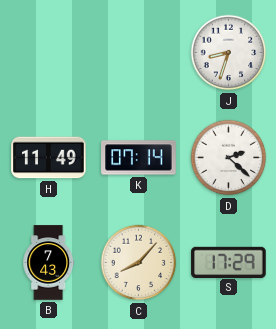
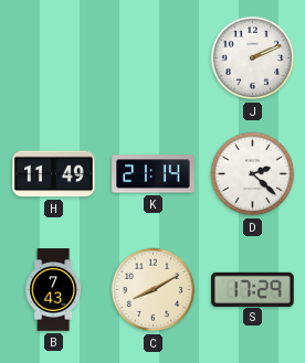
J: 8:33 -> 2:11
K: 07:14 -> 21:14
C: 8:07 -> 8:10
